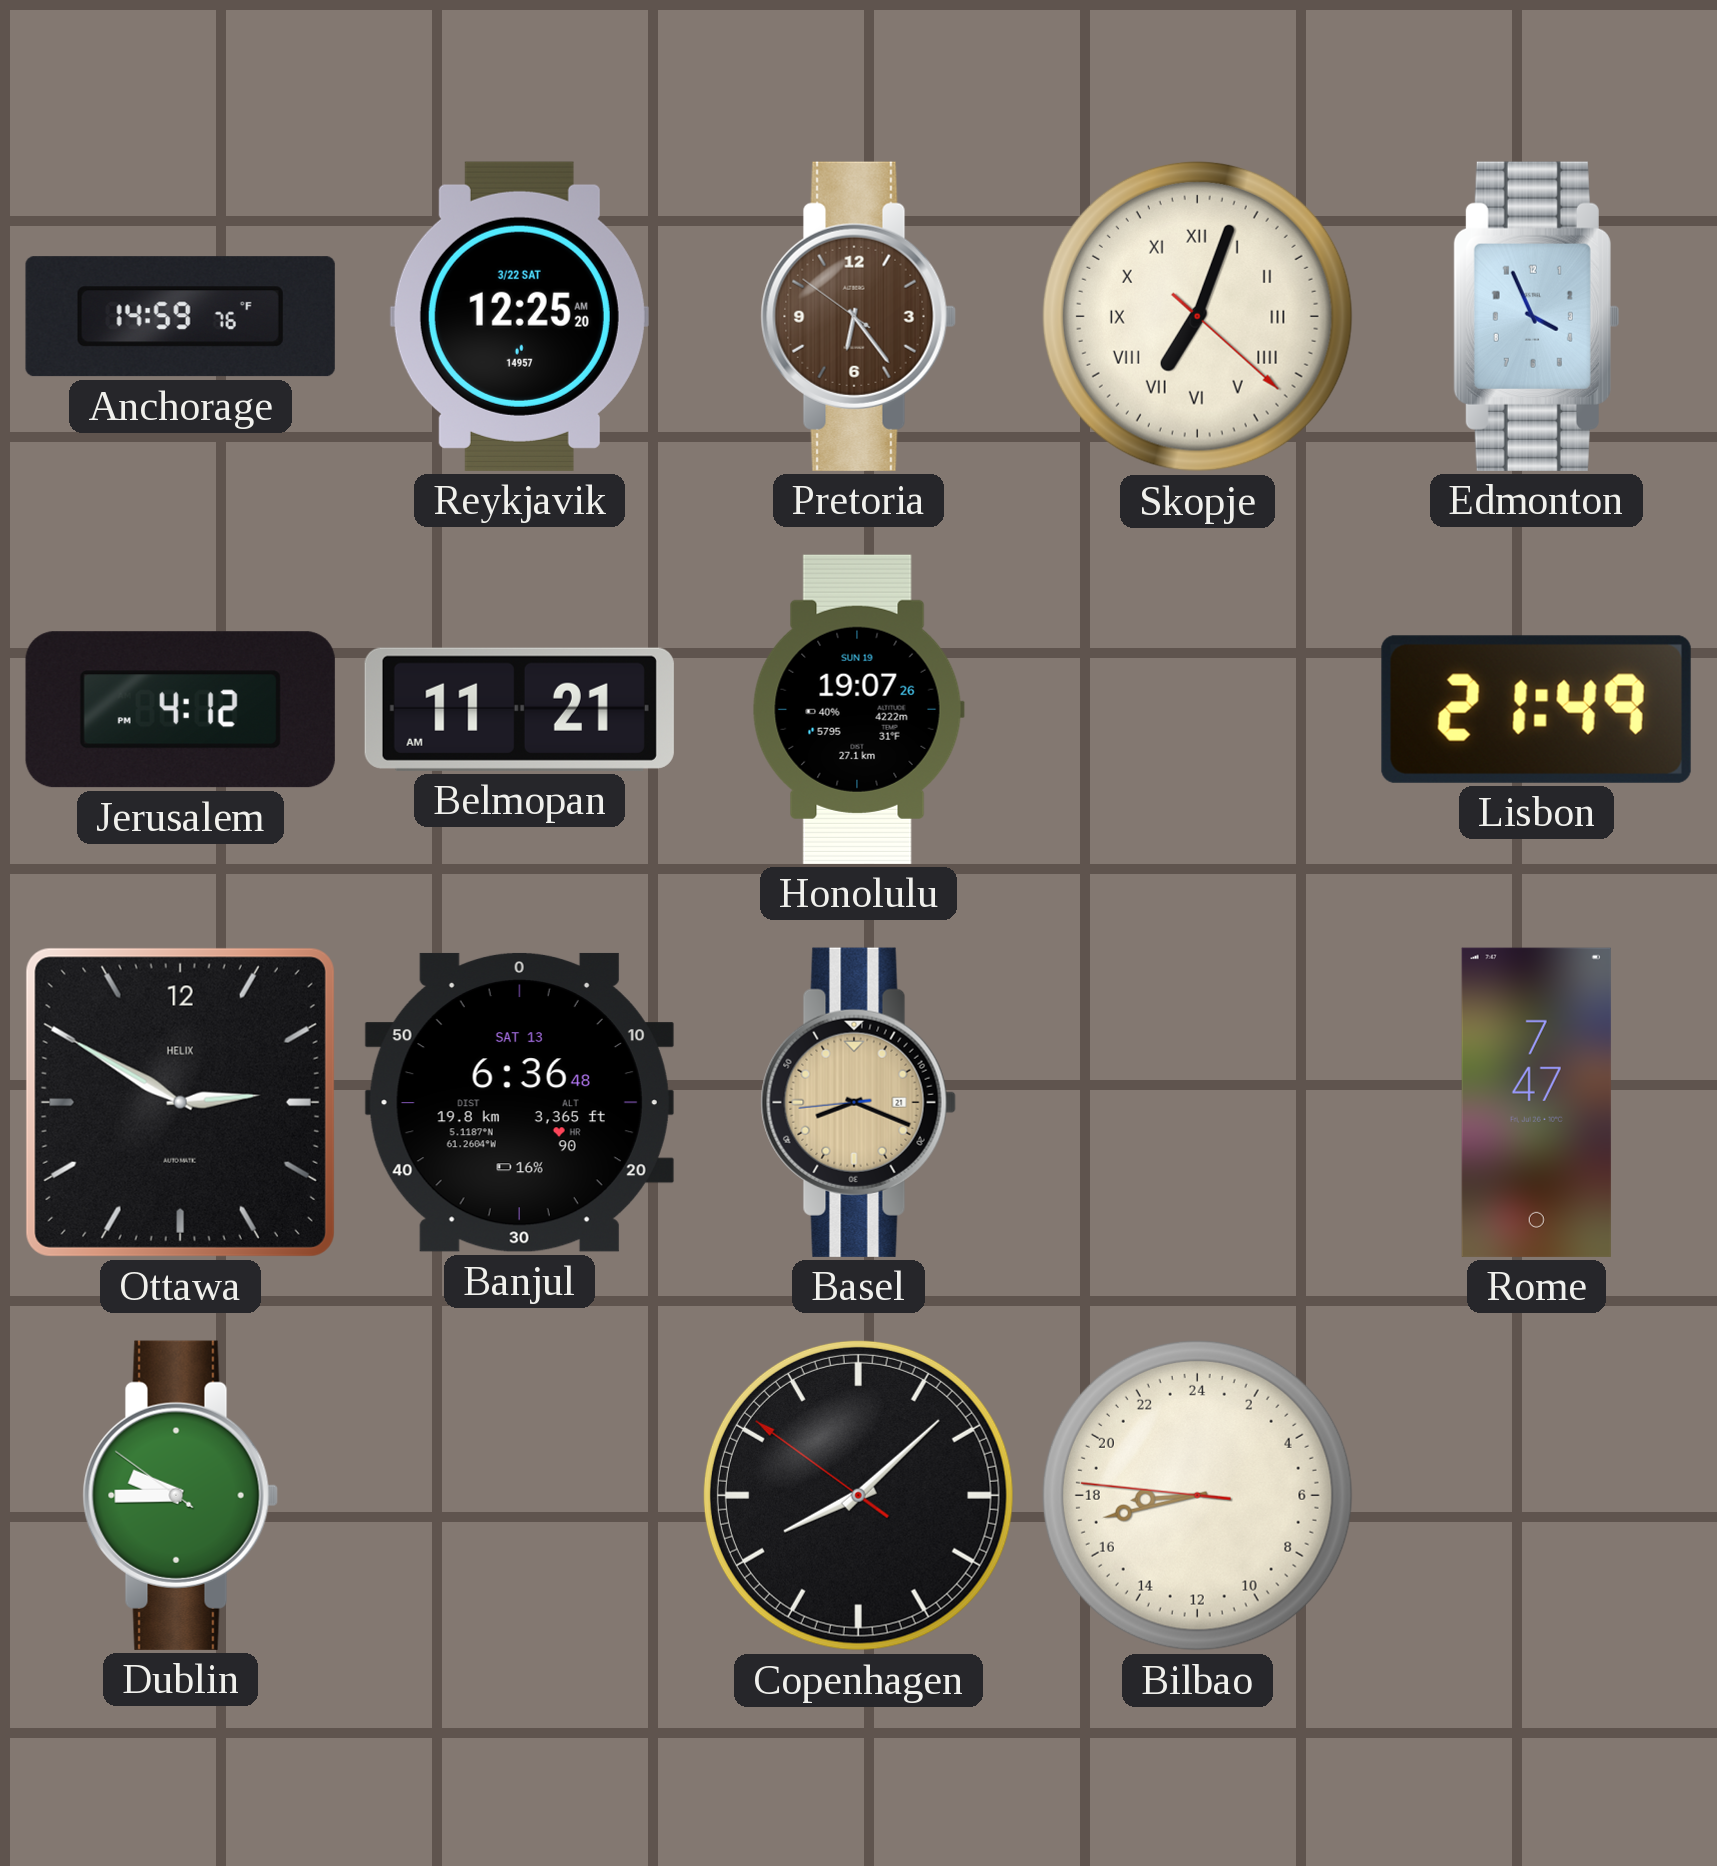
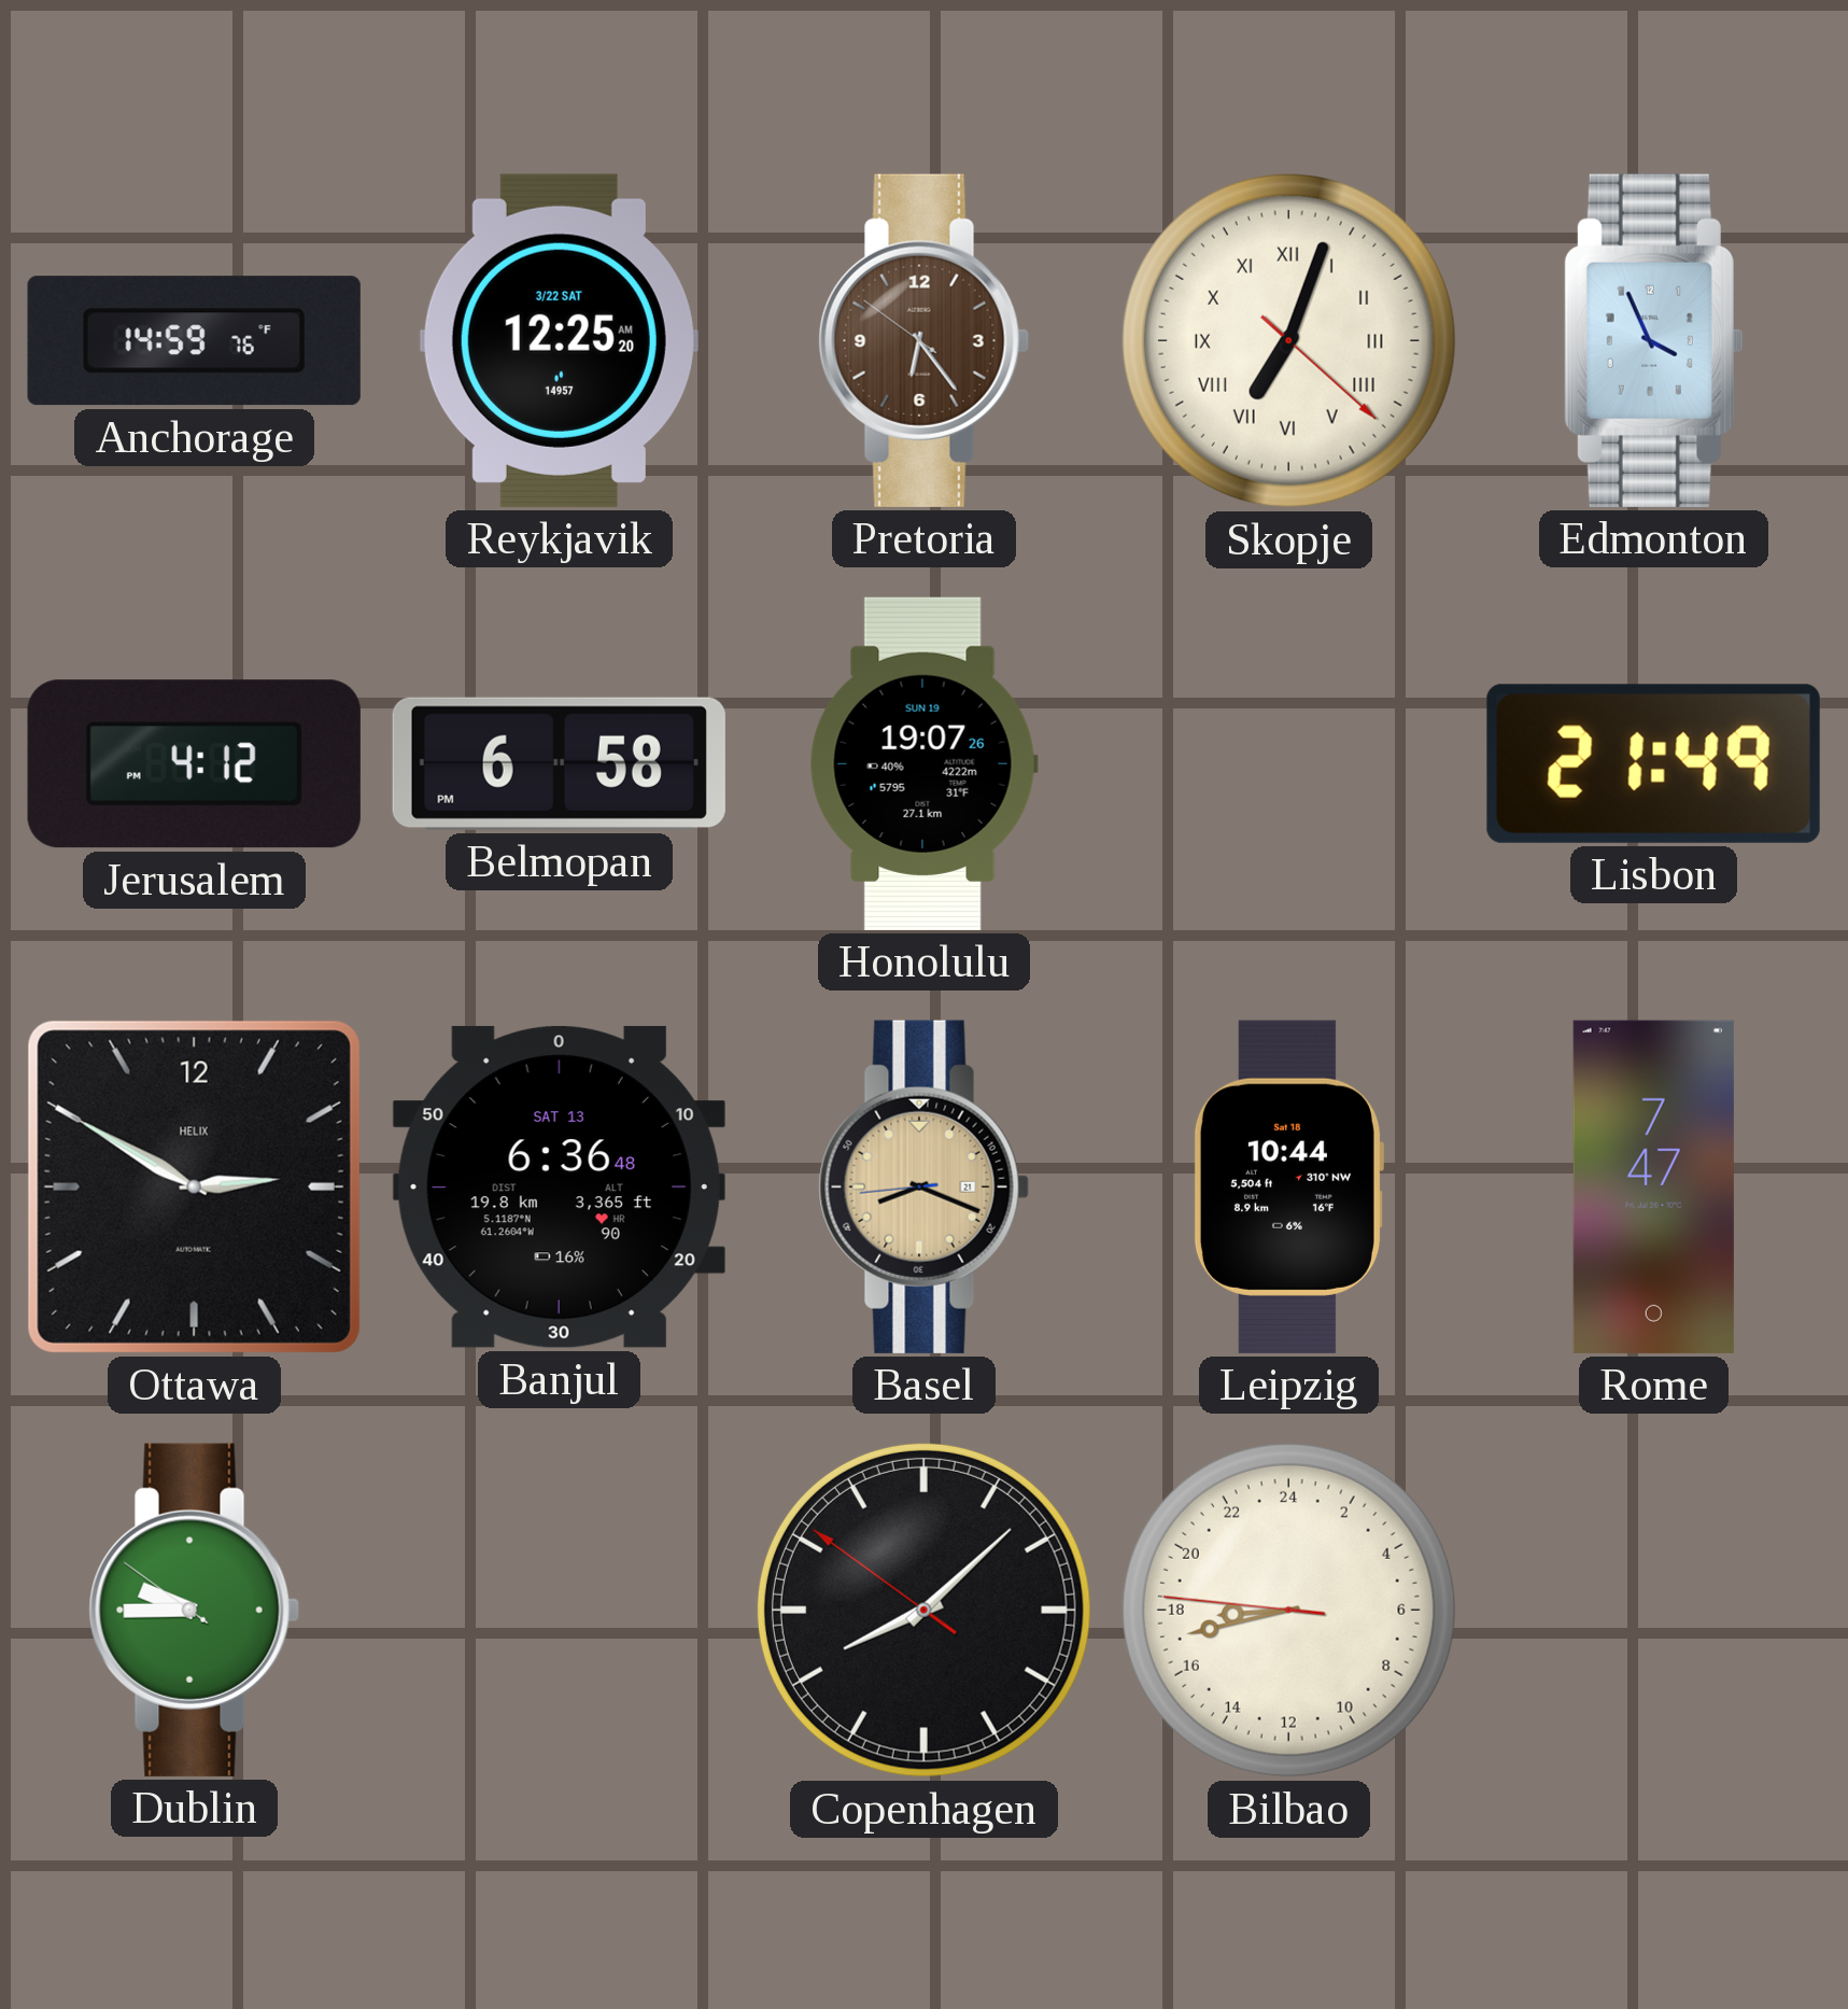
Belmopan: 11:21 -> 6:58
Leipzig: none -> 10:44
